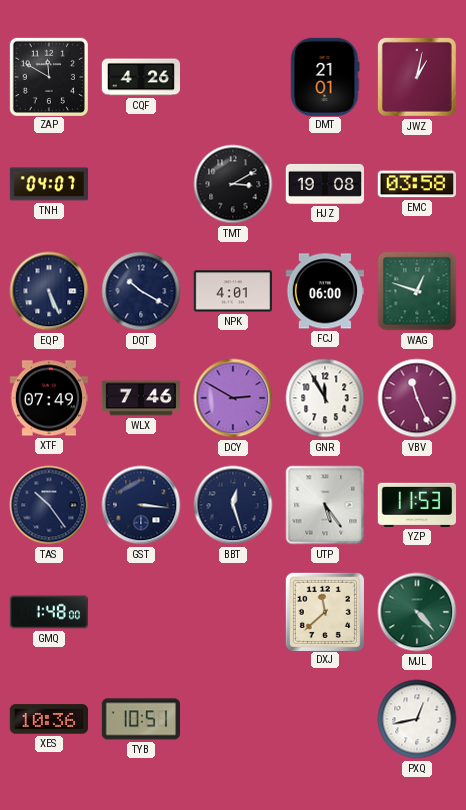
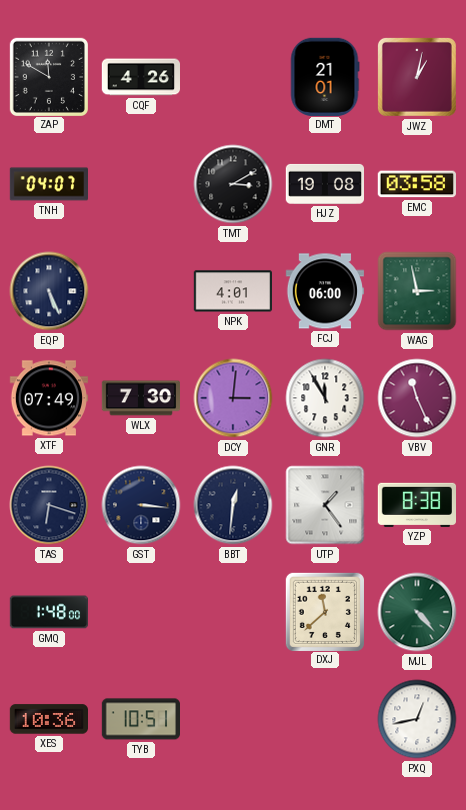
DQT: 10:20 -> none
WAG: 12:48 -> 2:58
WLX: 7:46 -> 7:30
DCY: 2:50 -> 3:01
TAS: 10:24 -> 6:18
BBT: 12:27 -> 12:31
UTP: 5:24 -> 1:24
YZP: 11:53 -> 8:38
